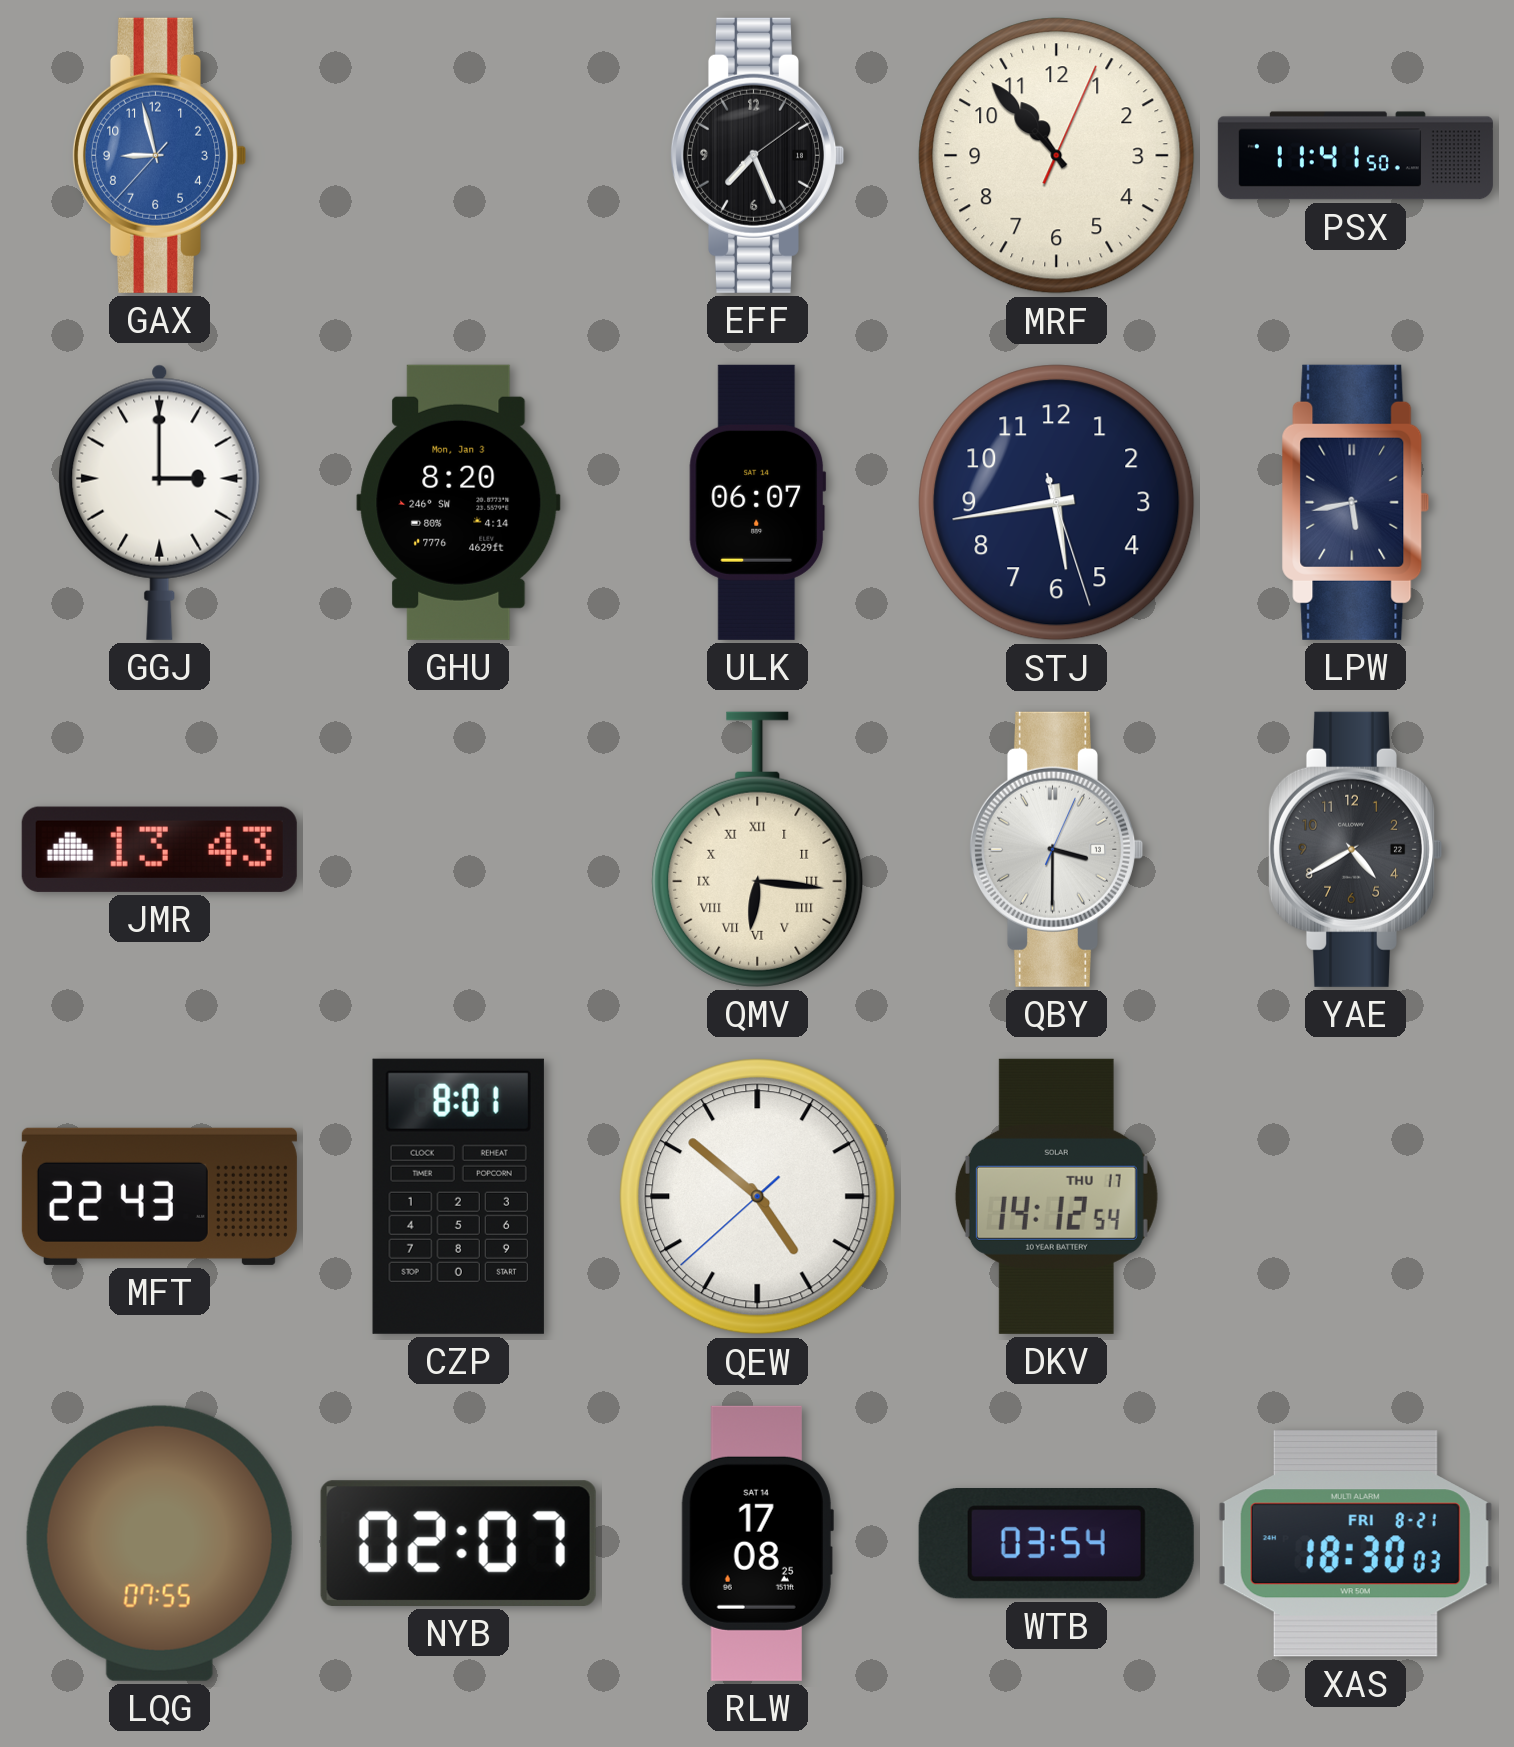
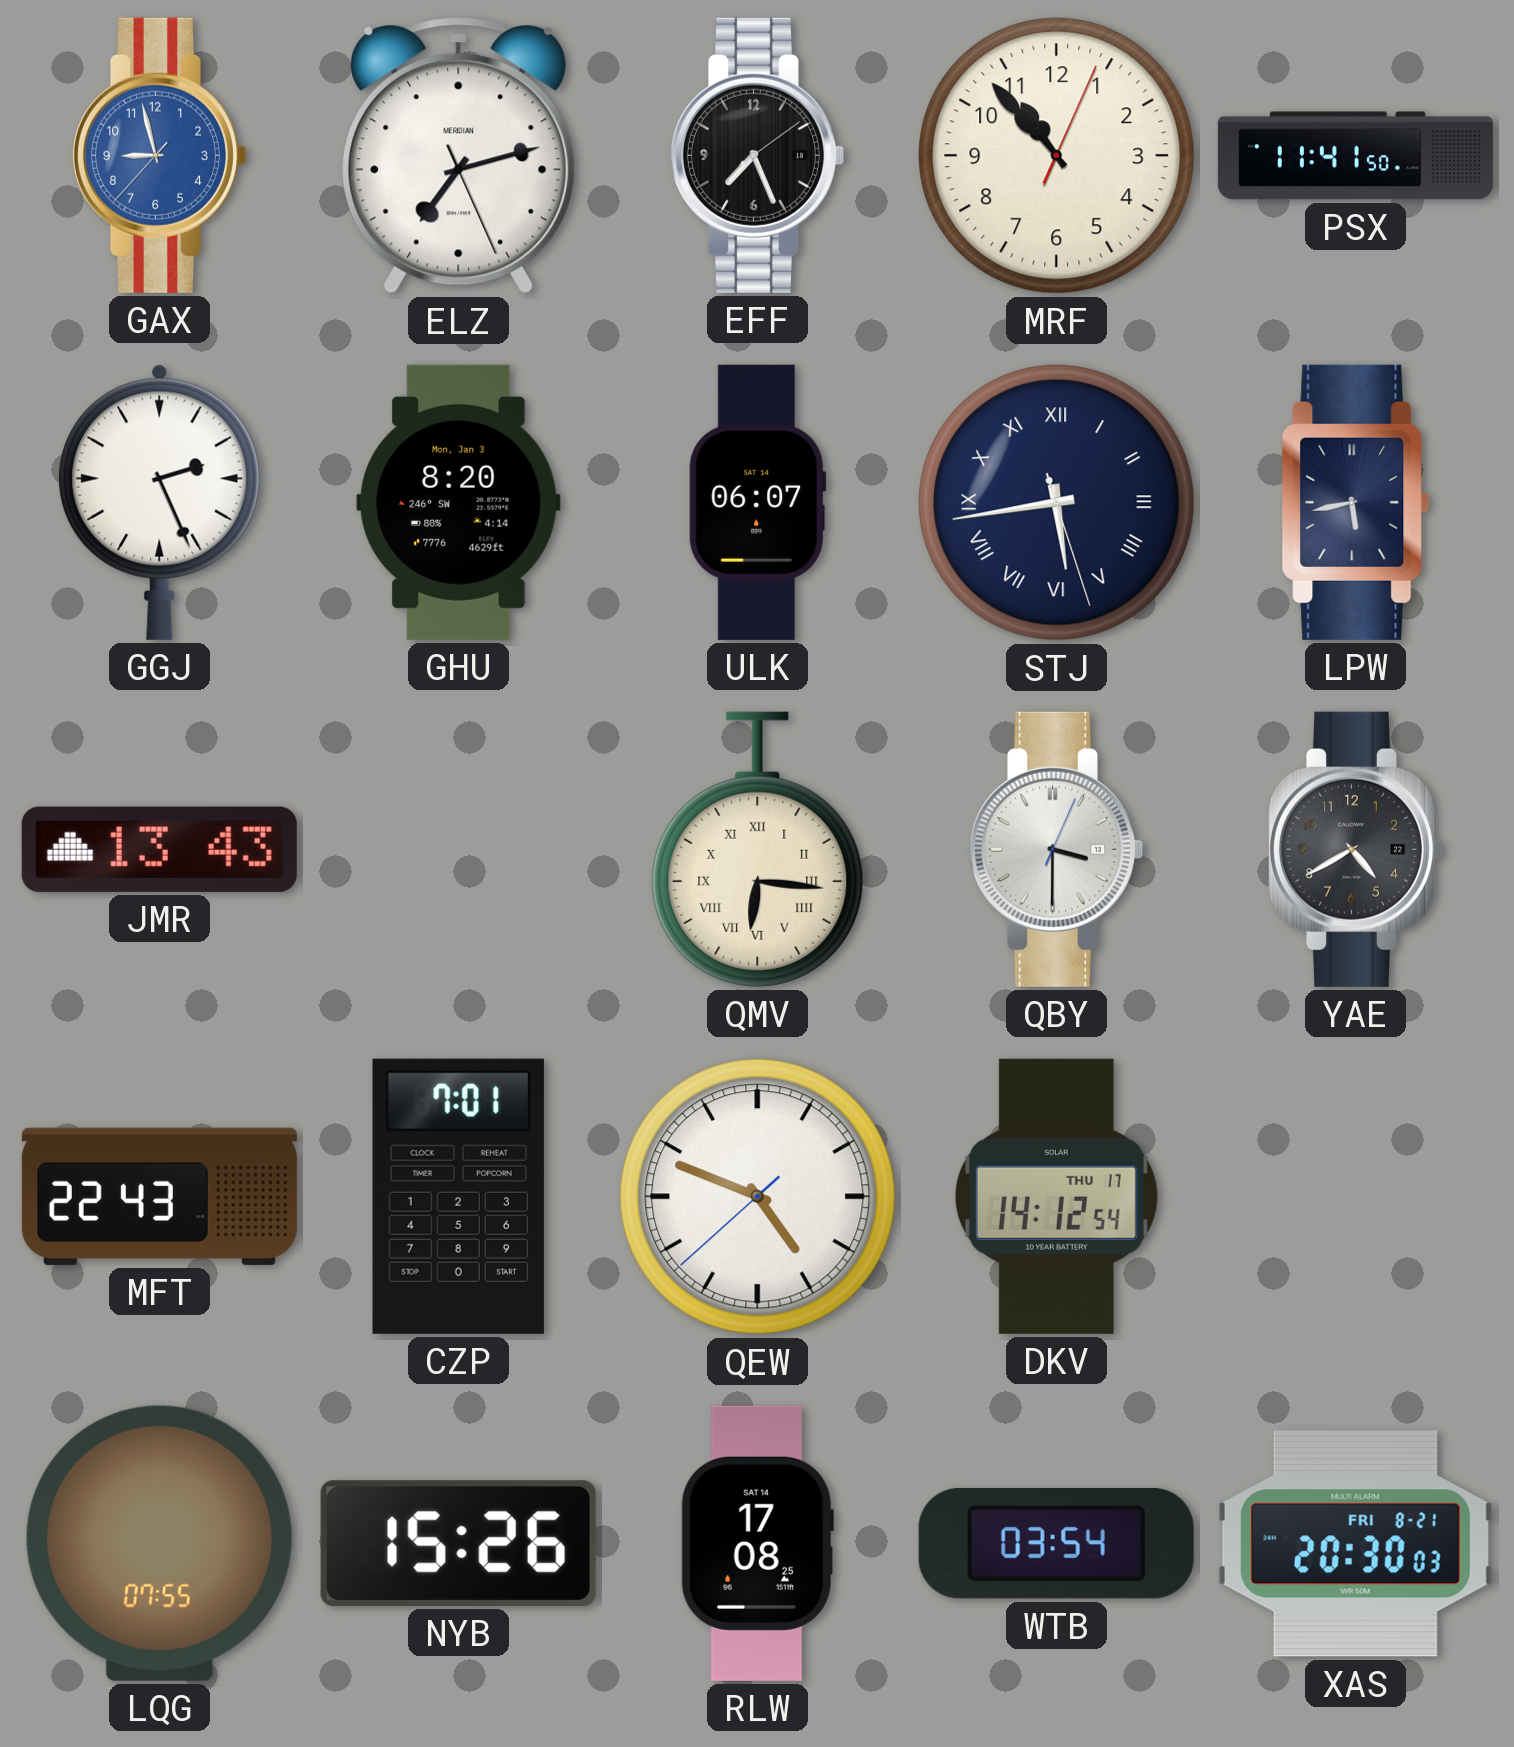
ELZ: none -> 7:12
GGJ: 3:00 -> 2:26
STJ numerals: Arabic -> Roman
CZP: 8:01 -> 7:01
QEW: 4:51 -> 4:48
NYB: 02:07 -> 15:26
XAS: 18:30 -> 20:30
